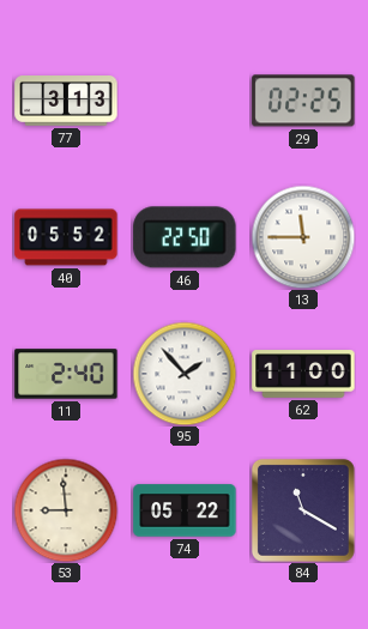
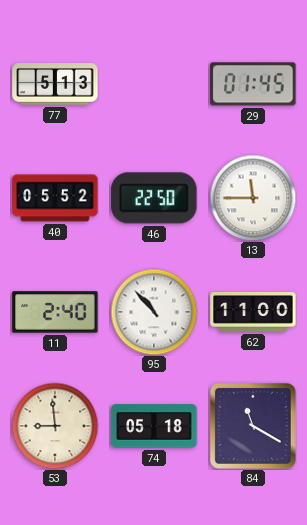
77: 3:13 -> 5:13
29: 02:25 -> 01:45
95: 1:53 -> 10:53
74: 05:22 -> 05:18
